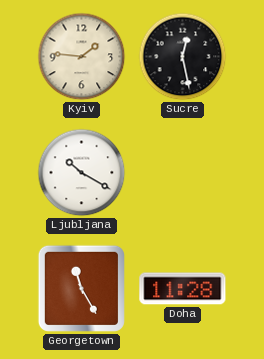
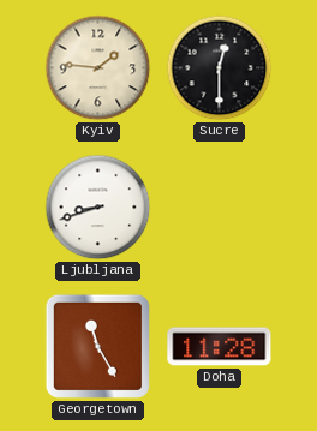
Sucre: 12:28 -> 12:30
Ljubljana: 10:20 -> 8:42
